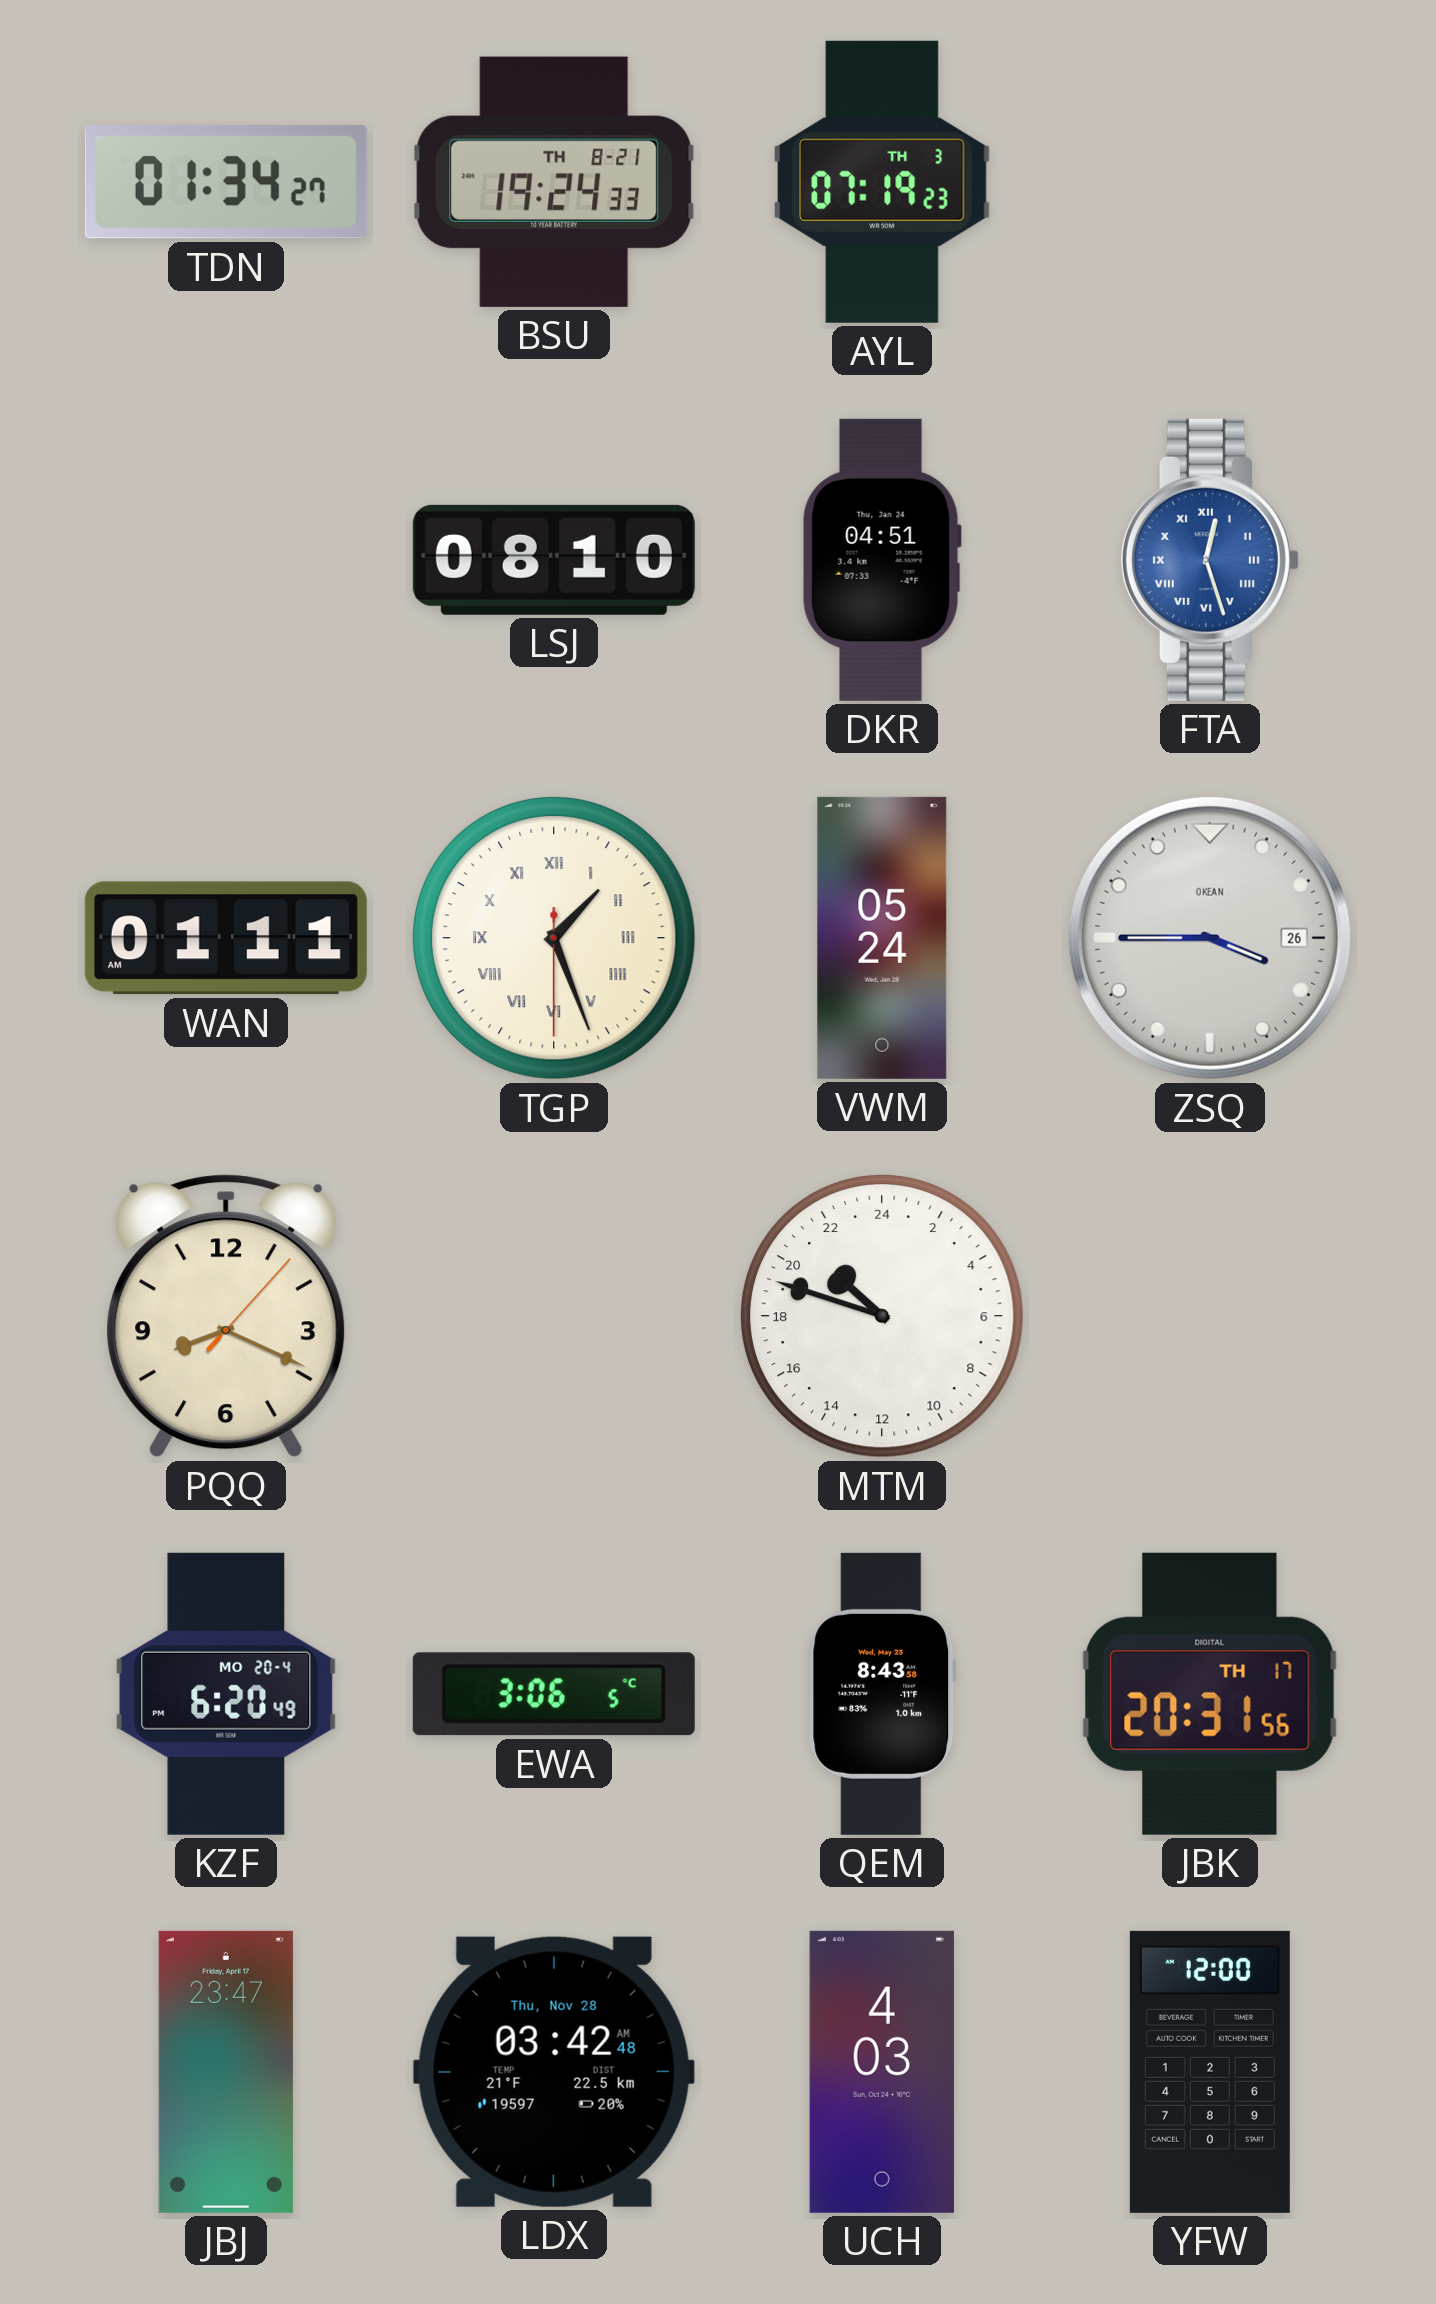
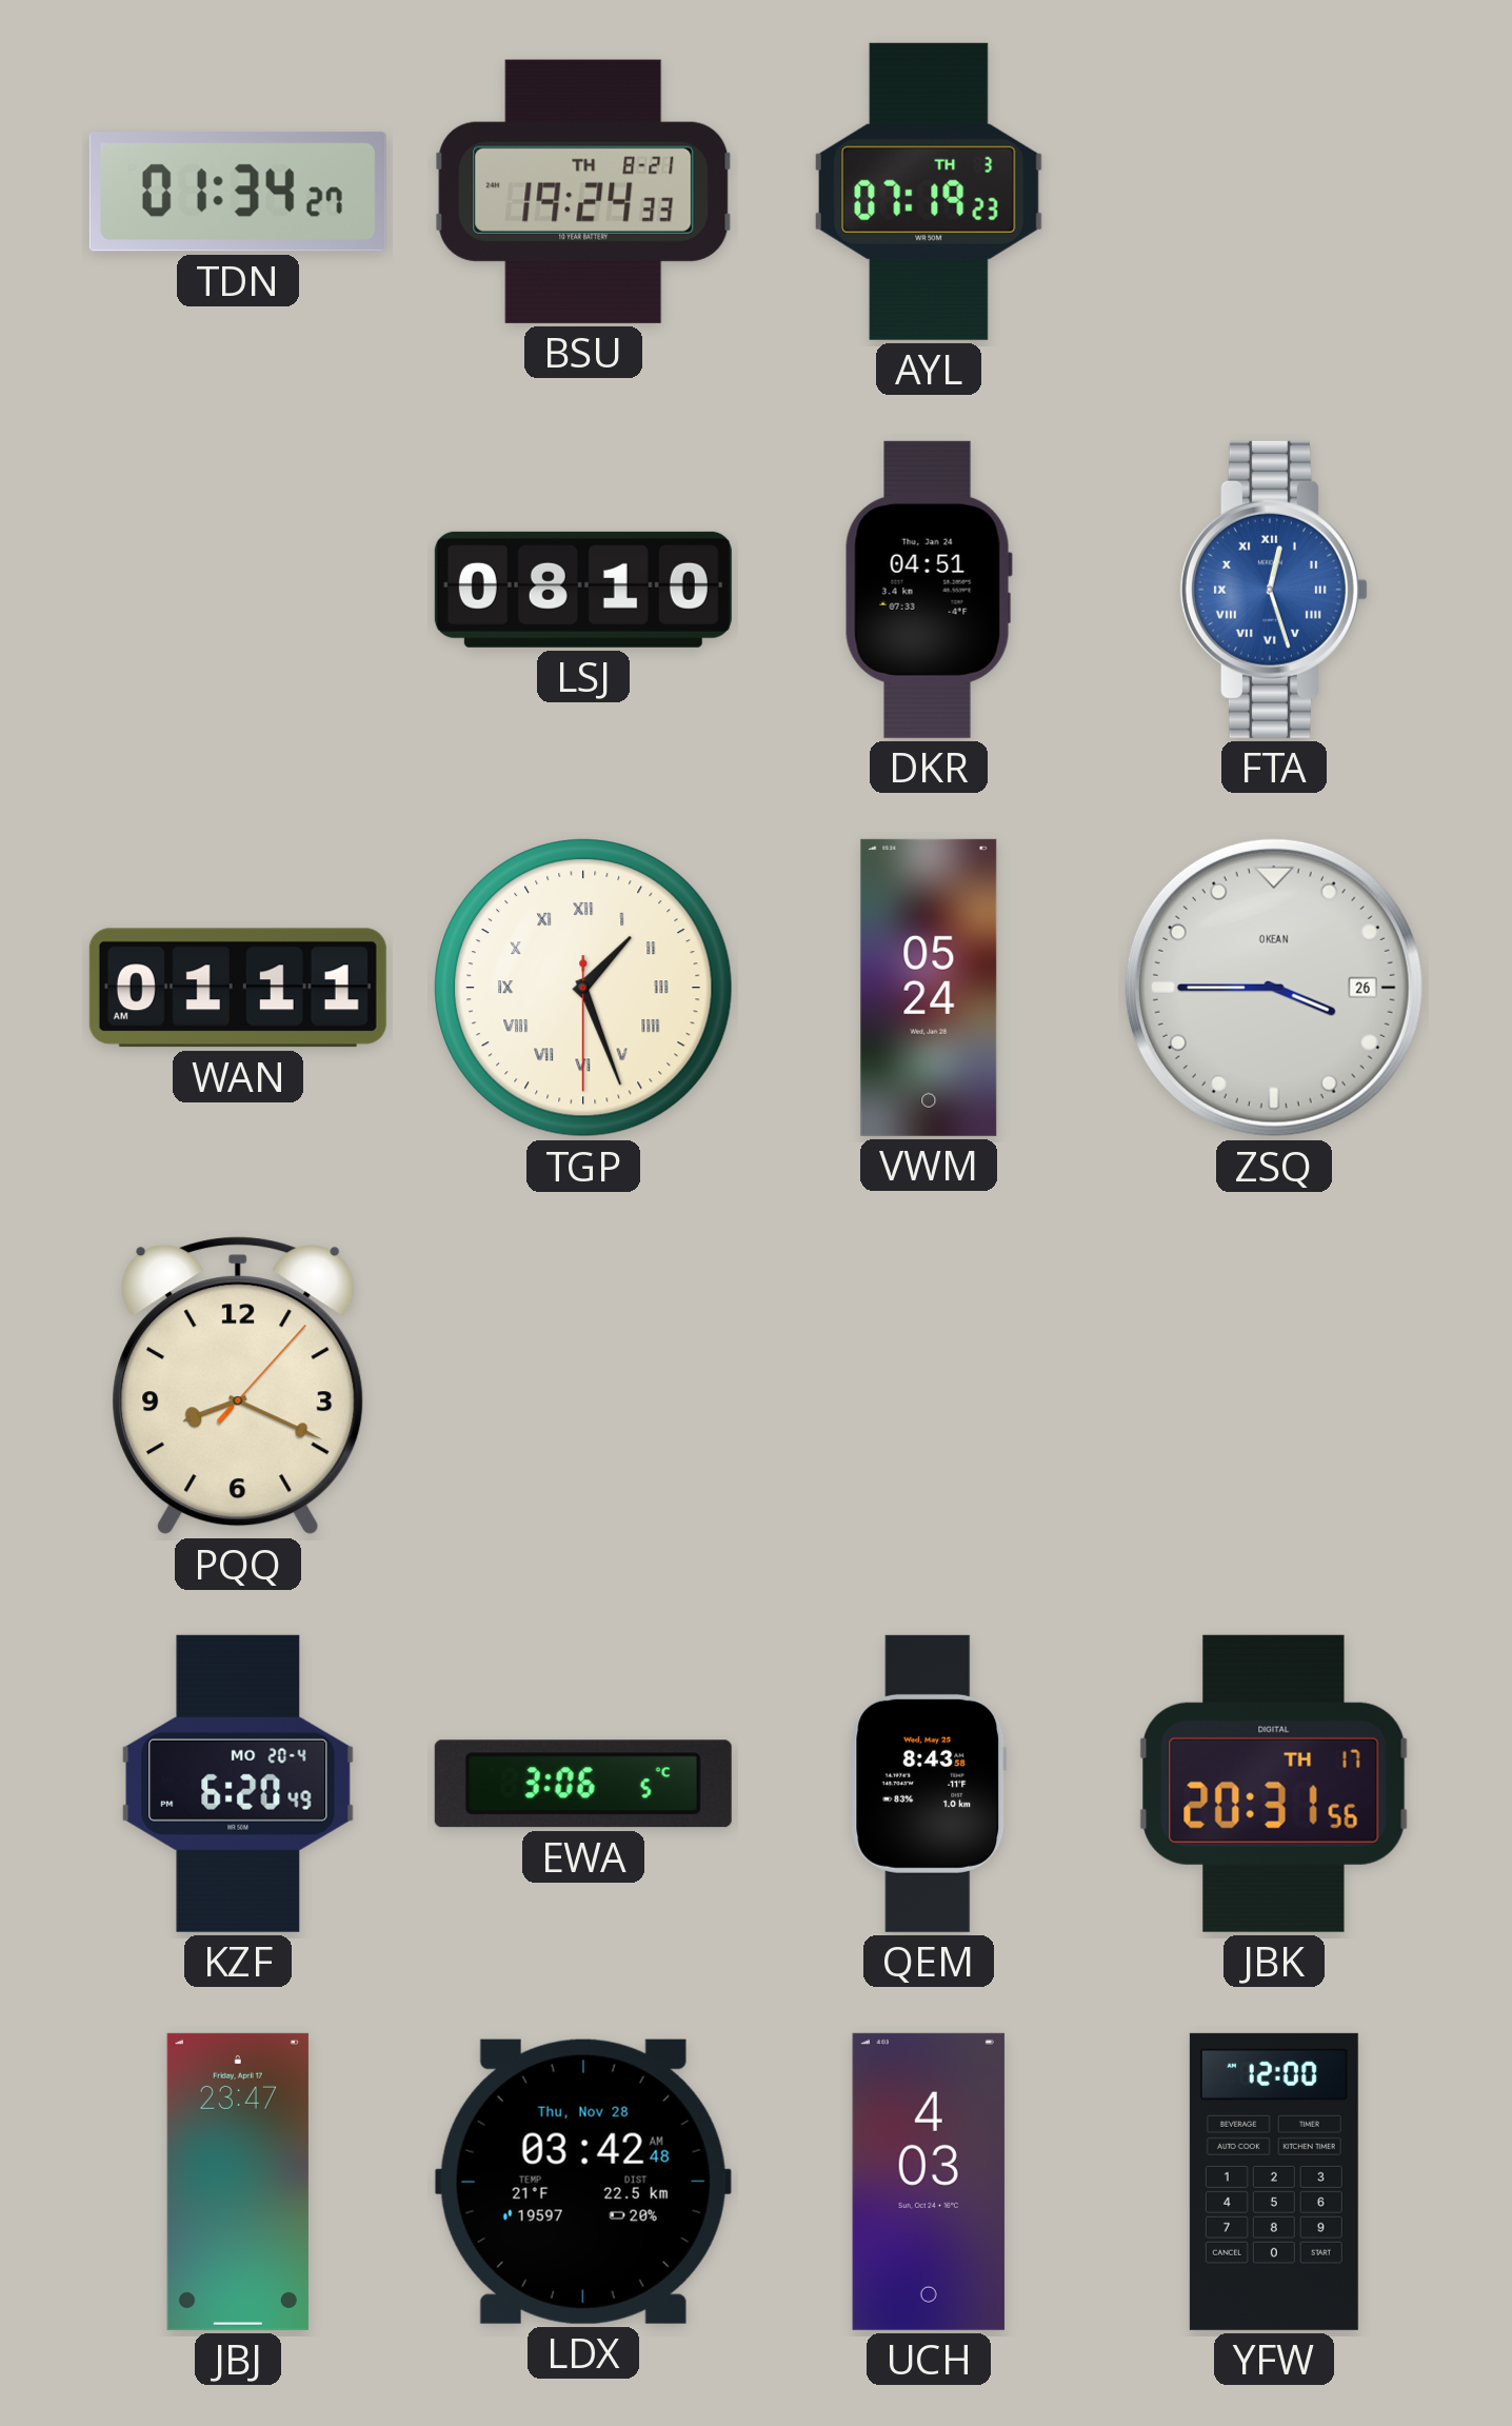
MTM: 20:48 -> none
